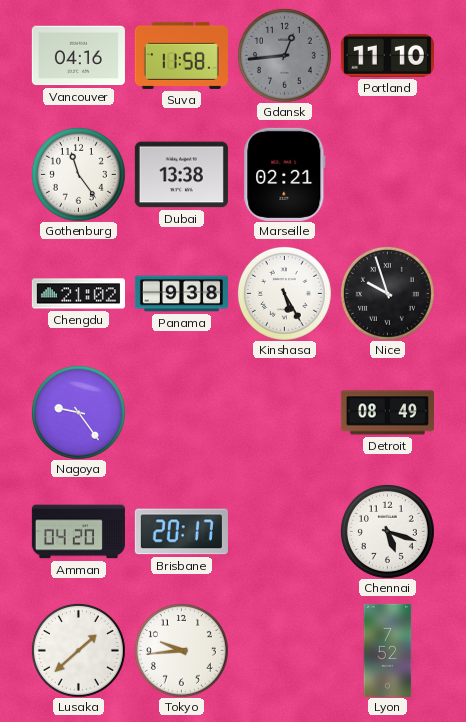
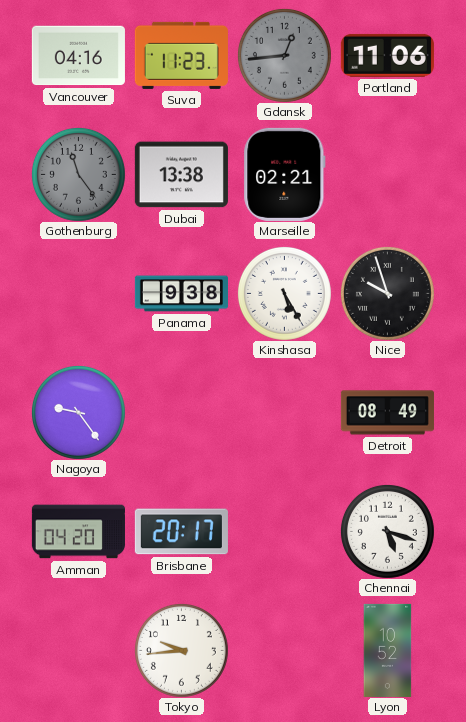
Suva: 11:58 -> 11:23
Portland: 11:10 -> 11:06
Gothenburg dial: white -> grey
Chengdu: 21:02 -> none
Lusaka: 1:38 -> none
Lyon: 7:52 -> 10:52
